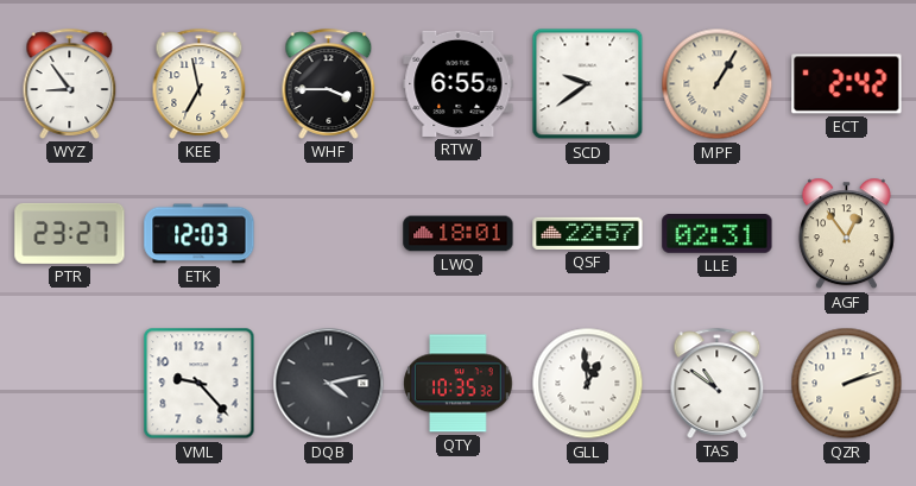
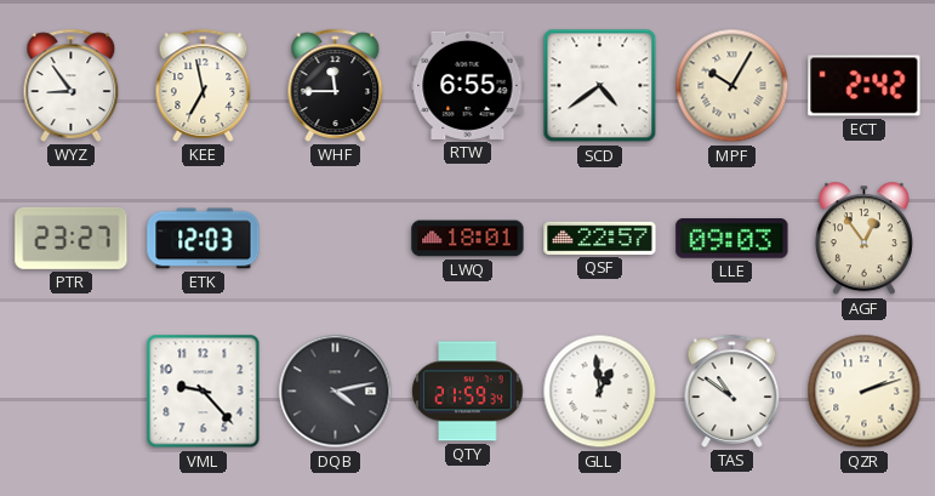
WHF: 3:45 -> 11:45
SCD: 9:39 -> 4:39
MPF: 1:05 -> 10:05
LLE: 02:31 -> 09:03
QTY: 10:35 -> 21:59
